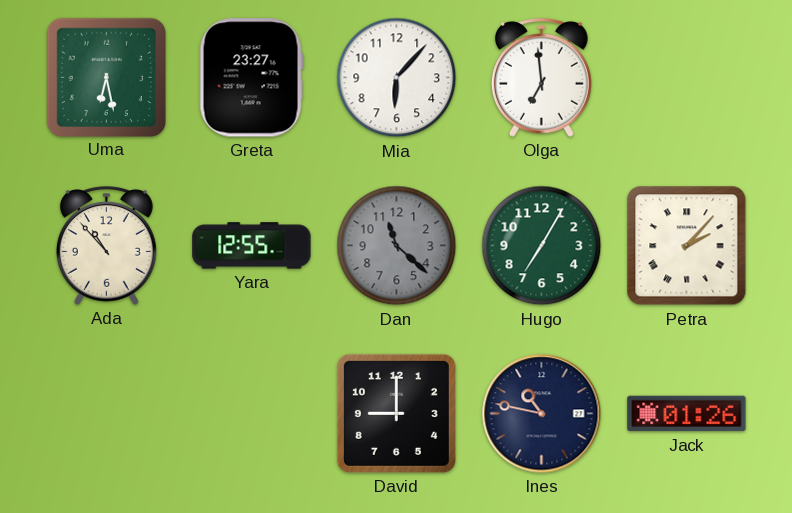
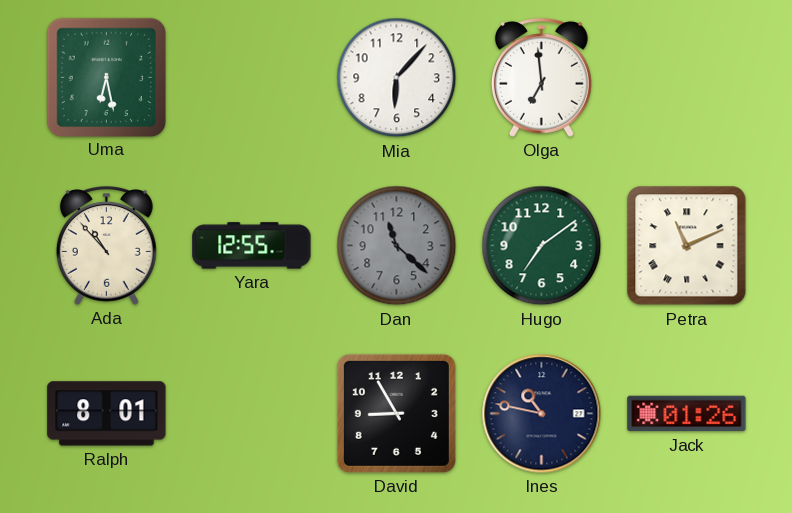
Greta: 23:27 -> none
Hugo: 7:05 -> 7:09
Petra: 2:07 -> 11:11
Ralph: none -> 8:01
David: 9:00 -> 8:55
